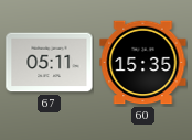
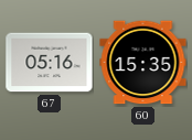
67: 05:11 -> 05:16
